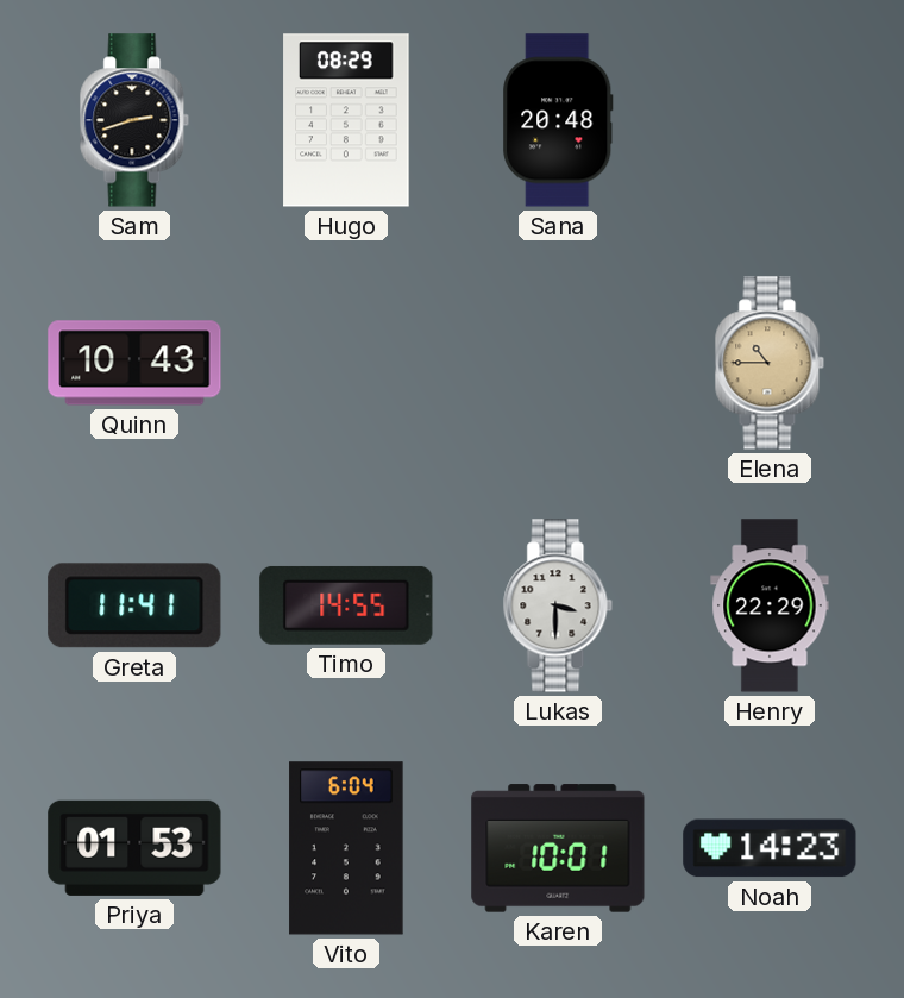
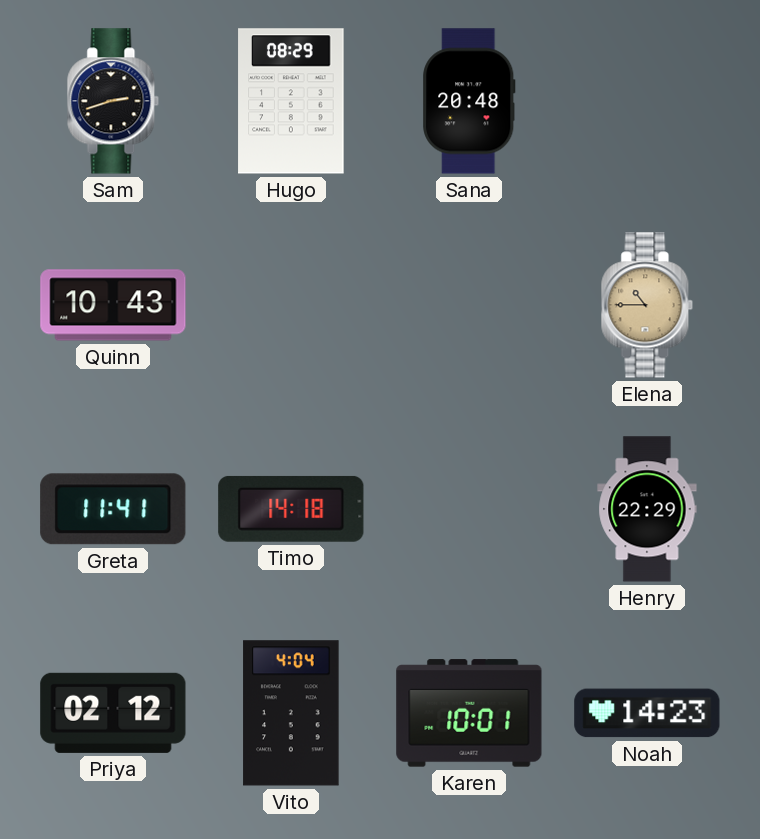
Timo: 14:55 -> 14:18
Lukas: 3:30 -> none
Priya: 01:53 -> 02:12
Vito: 6:04 -> 4:04
